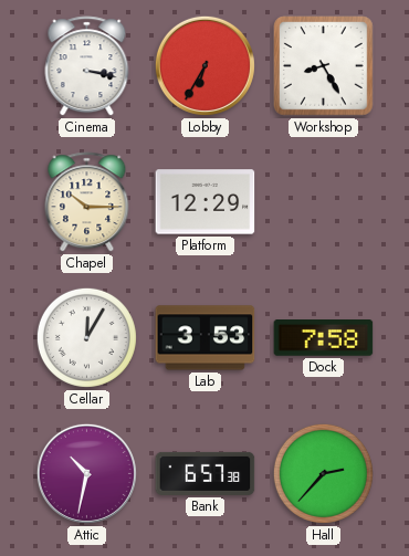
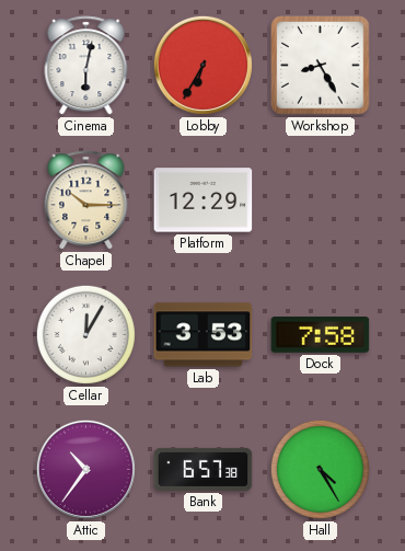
Cinema: 3:17 -> 6:02
Attic: 10:32 -> 10:36
Hall: 2:37 -> 4:25
